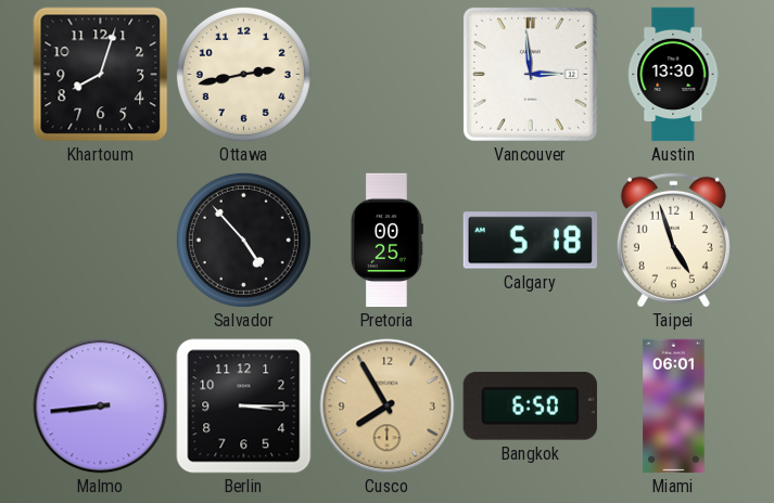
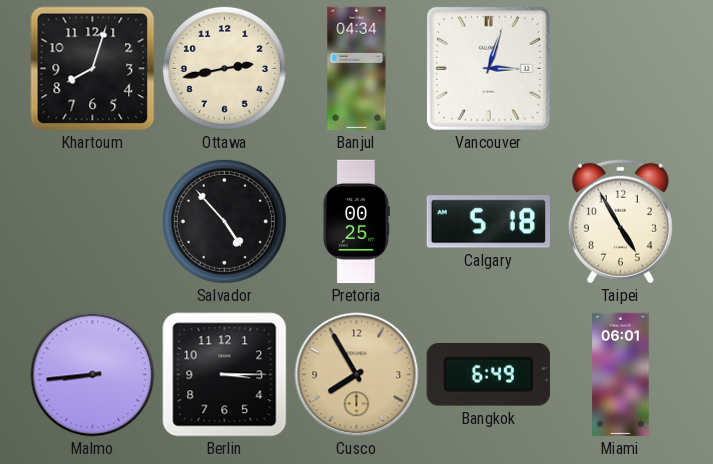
Banjul: none -> 04:34
Vancouver: 2:59 -> 3:03
Austin: 13:30 -> none
Taipei: 4:57 -> 4:55
Bangkok: 6:50 -> 6:49
